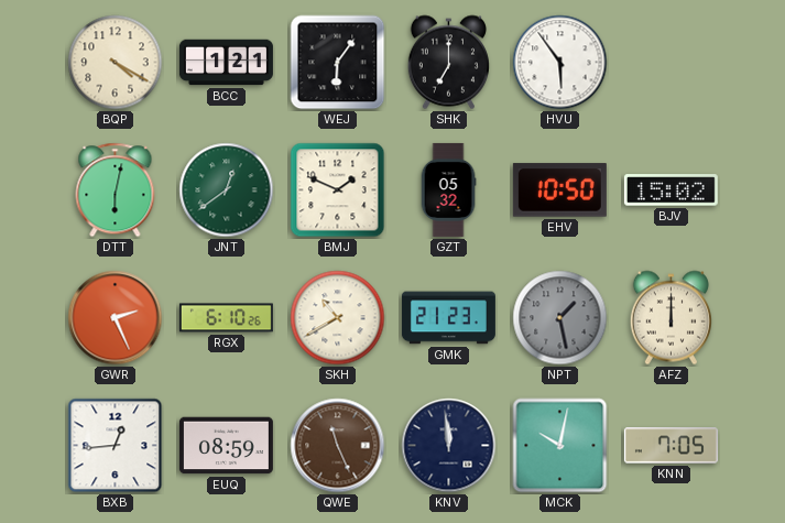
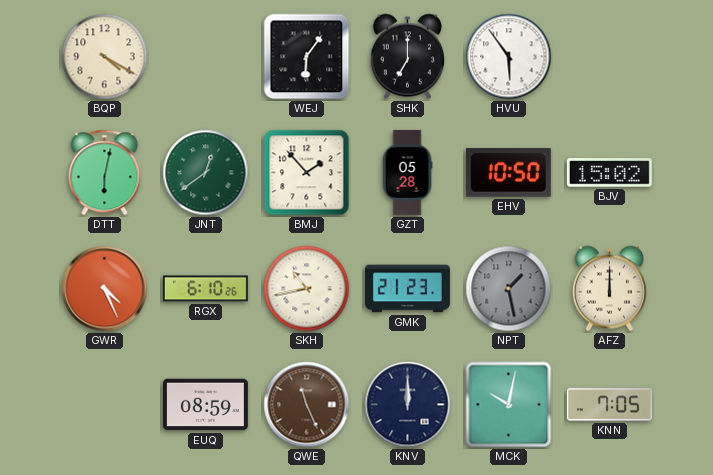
BCC: 1:21 -> none
BMJ: 1:49 -> 1:53
GZT: 05:32 -> 05:28
GWR: 2:26 -> 4:26
SKH: 10:40 -> 10:43
BXB: 12:44 -> none
KNV: 11:59 -> 12:00
